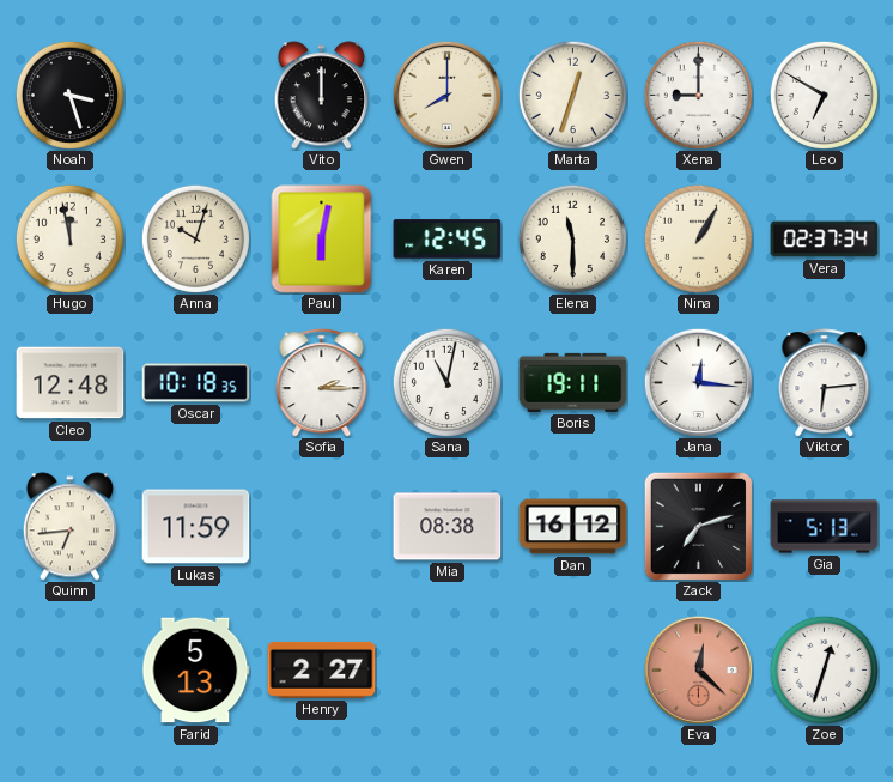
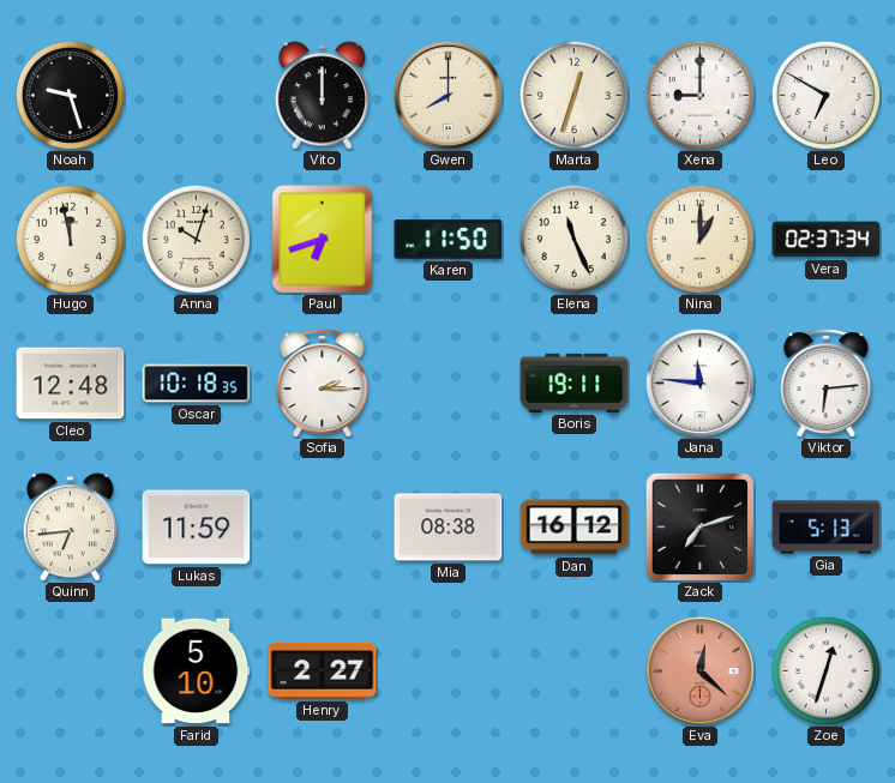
Noah: 3:27 -> 9:27
Paul: 6:02 -> 6:42
Karen: 12:45 -> 11:50
Elena: 11:30 -> 11:26
Nina: 1:05 -> 1:00
Sana: 11:02 -> none
Jana: 12:16 -> 11:46
Farid: 5:13 -> 5:10
